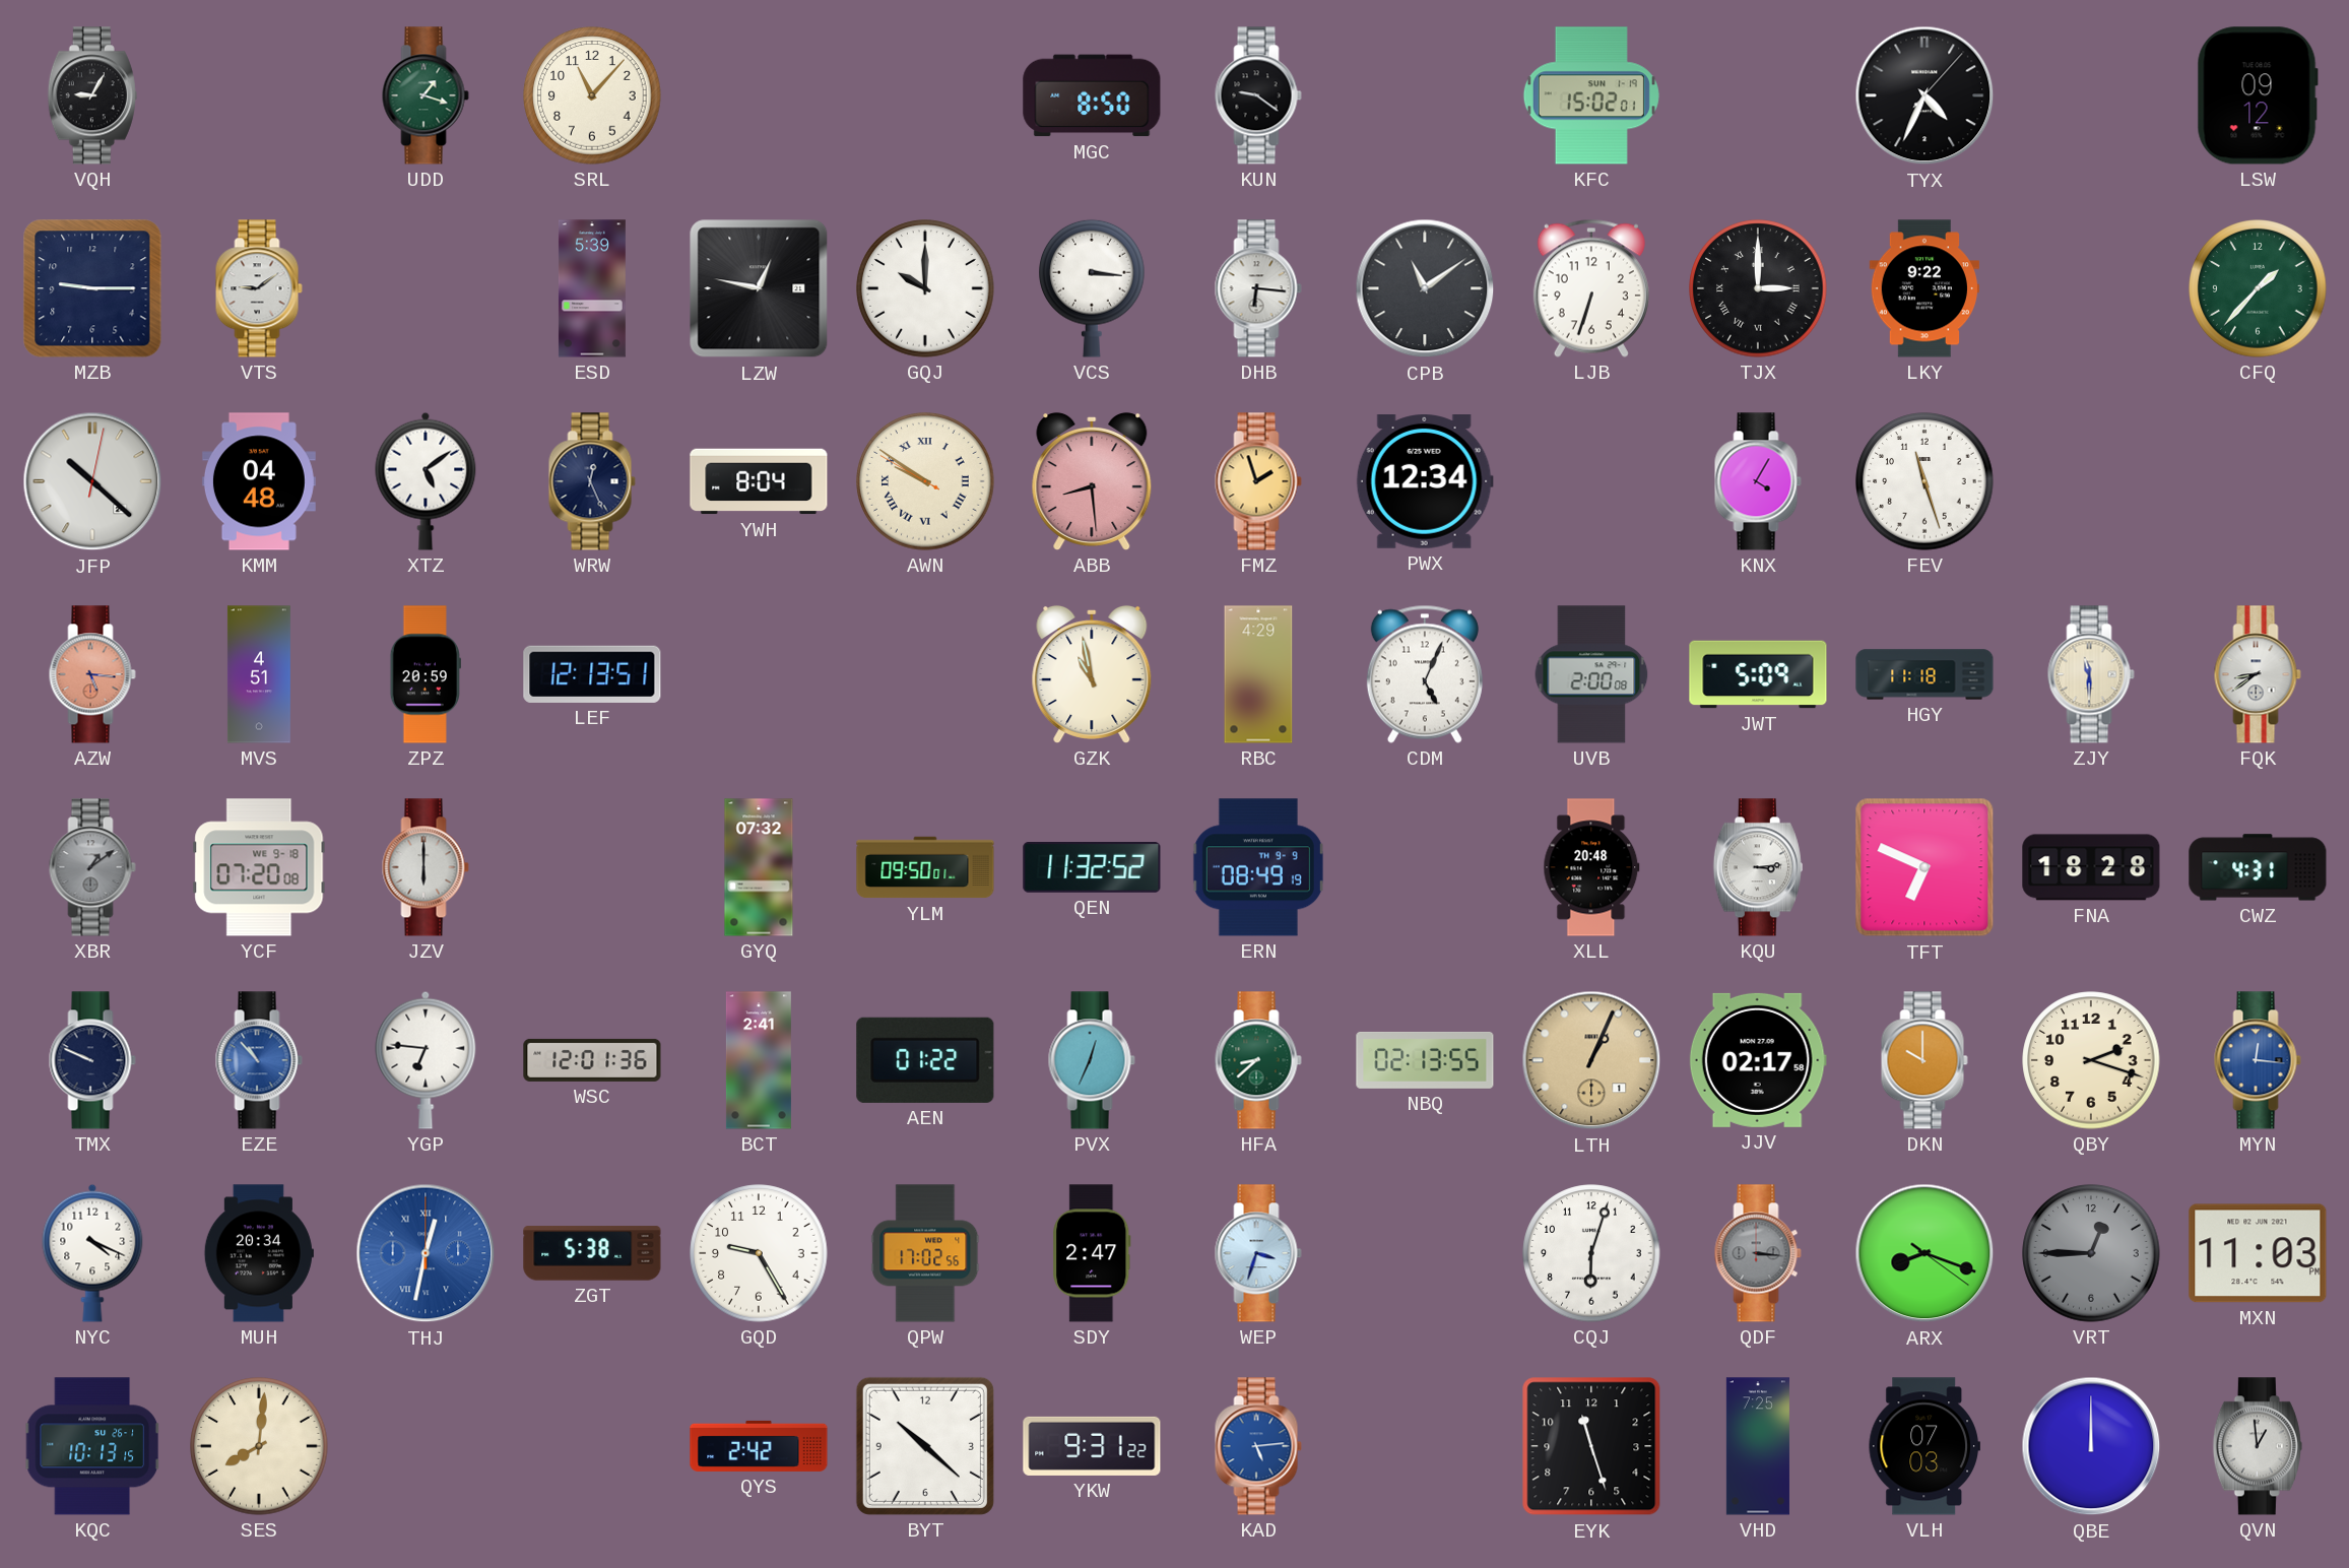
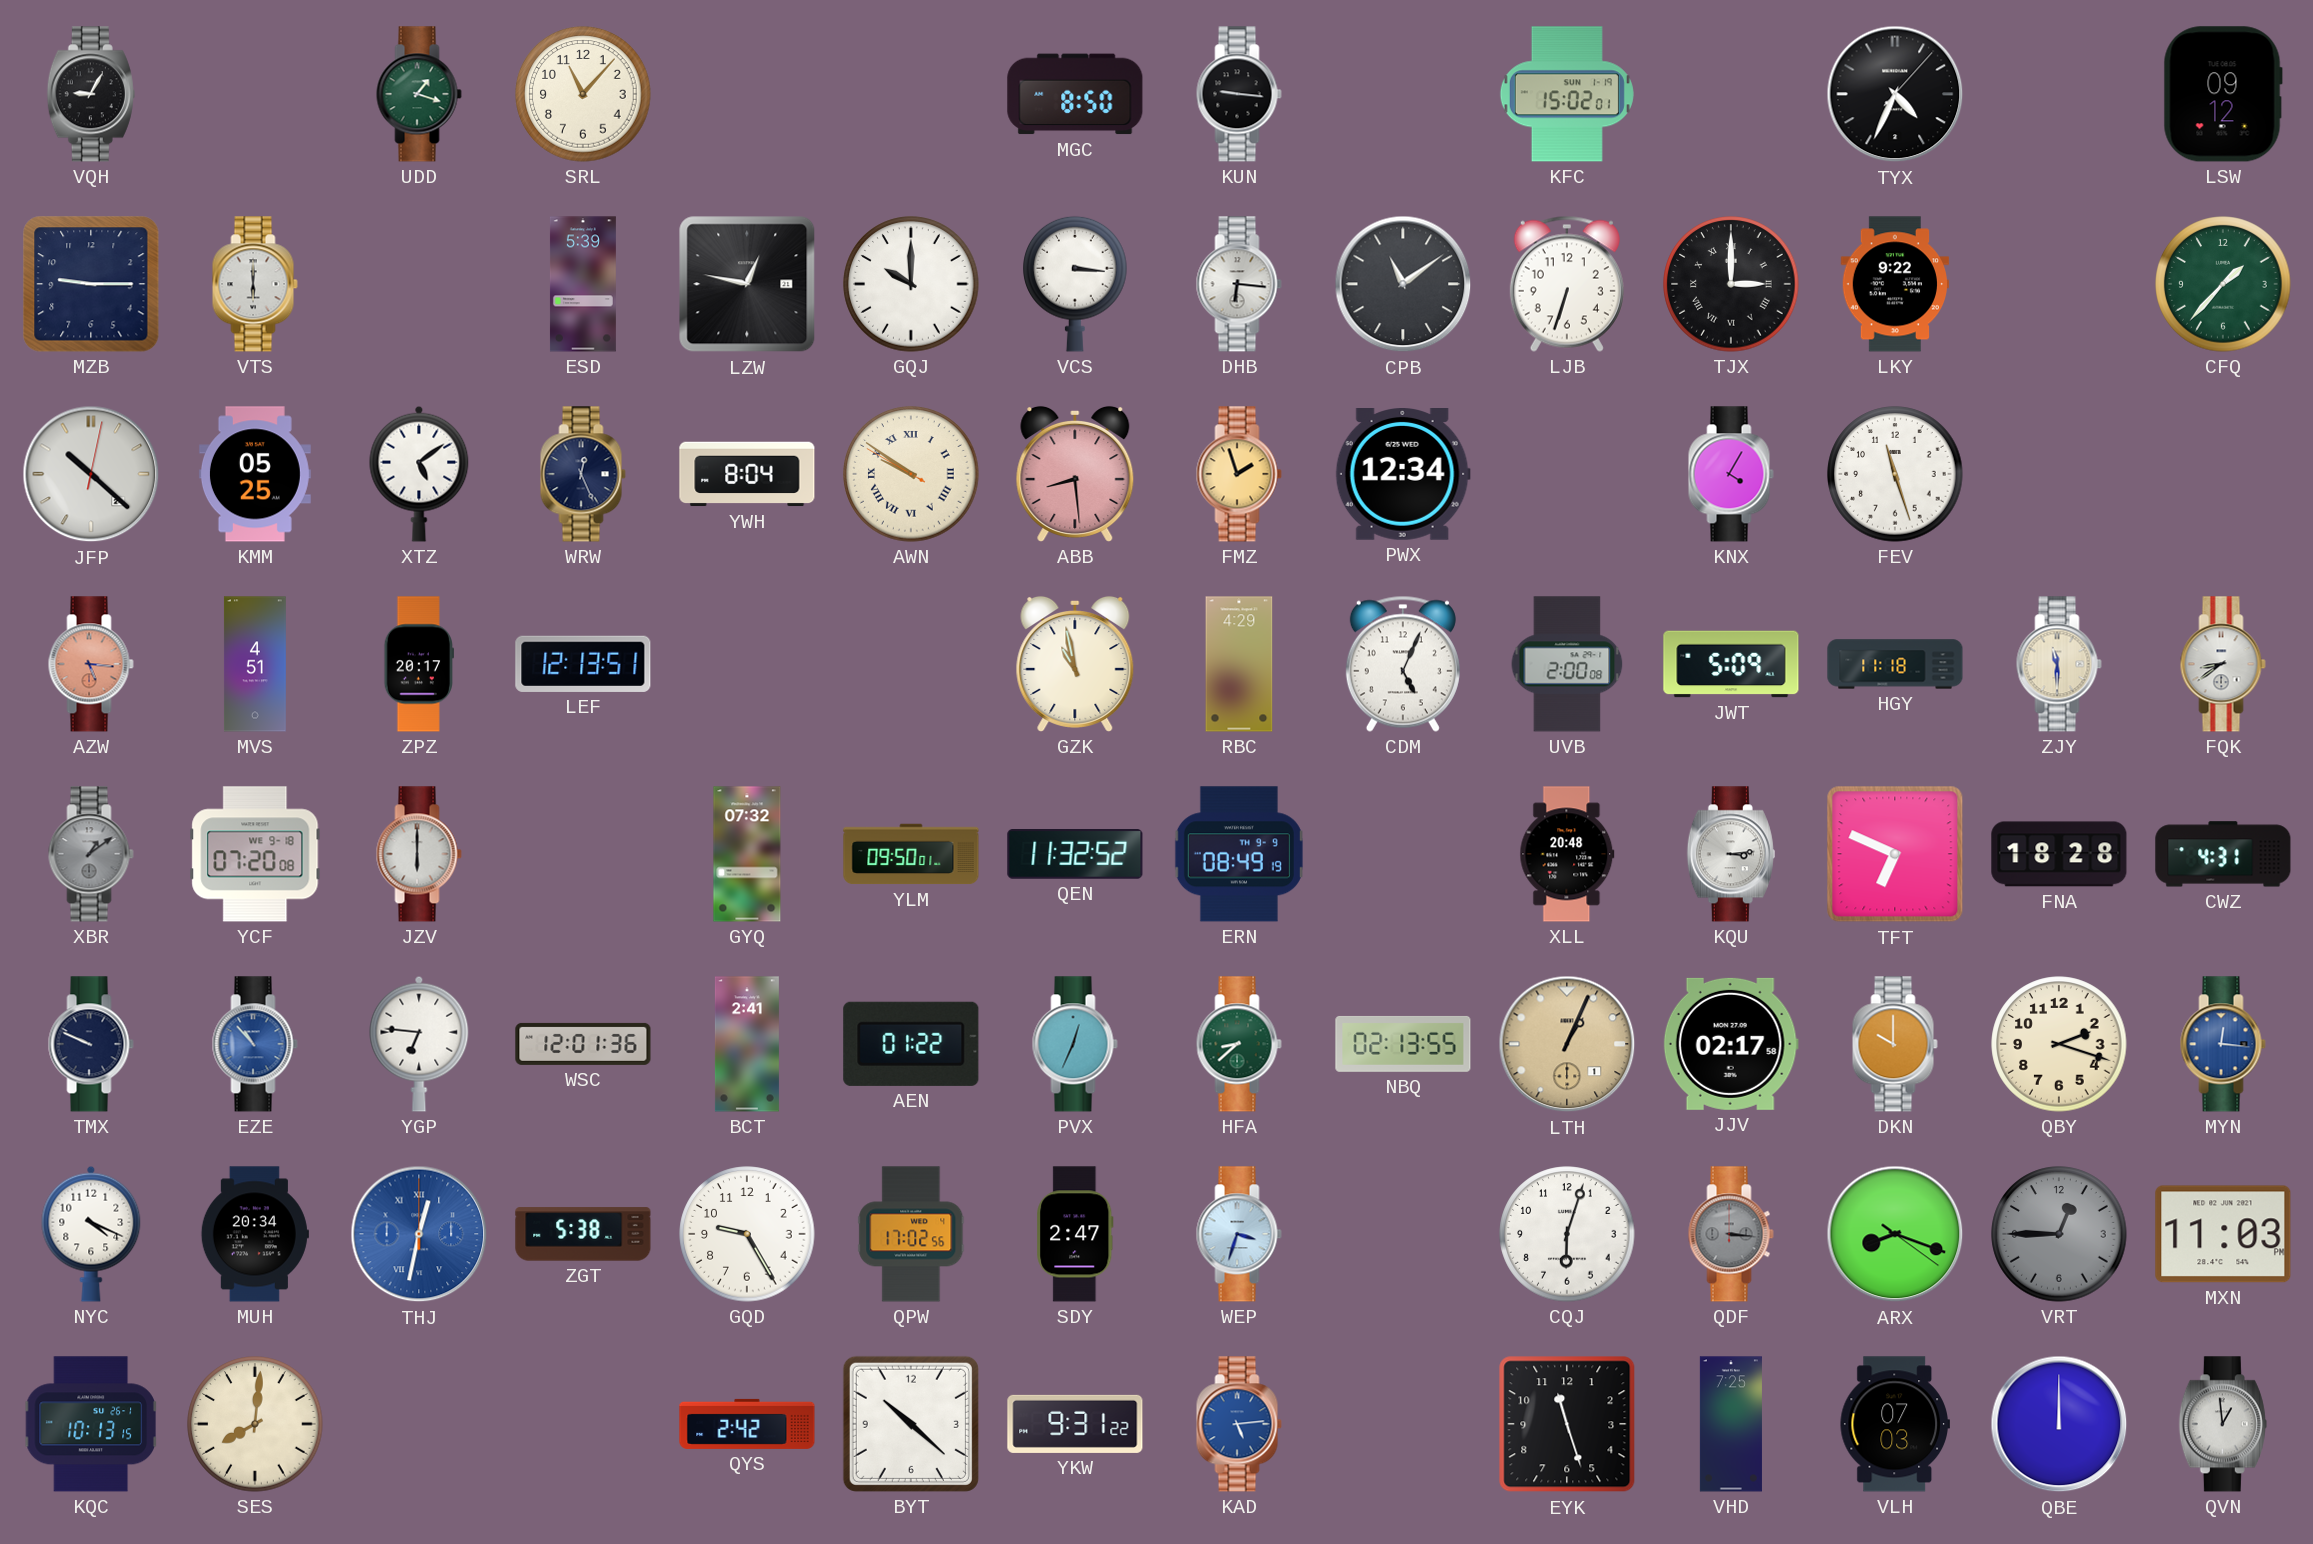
KUN: 9:21 -> 9:16
VTS: 9:09 -> 6:00
KMM: 04:48 -> 05:25
ZPZ: 20:59 -> 20:17
